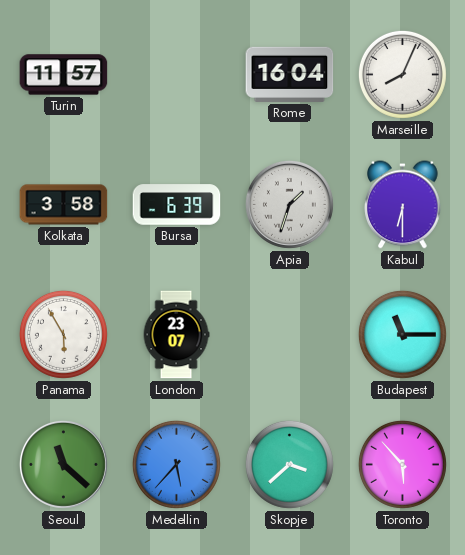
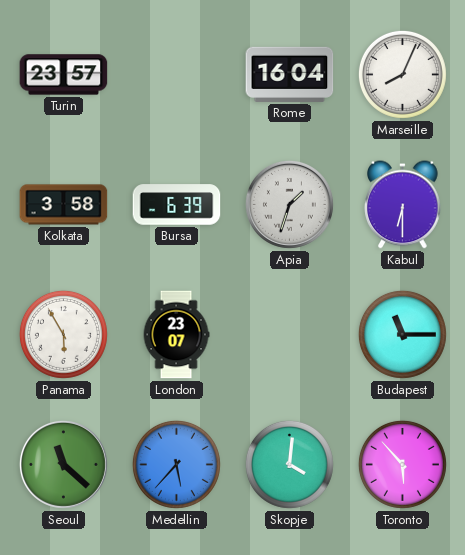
Turin: 11:57 -> 23:57
Skopje: 3:38 -> 4:01
